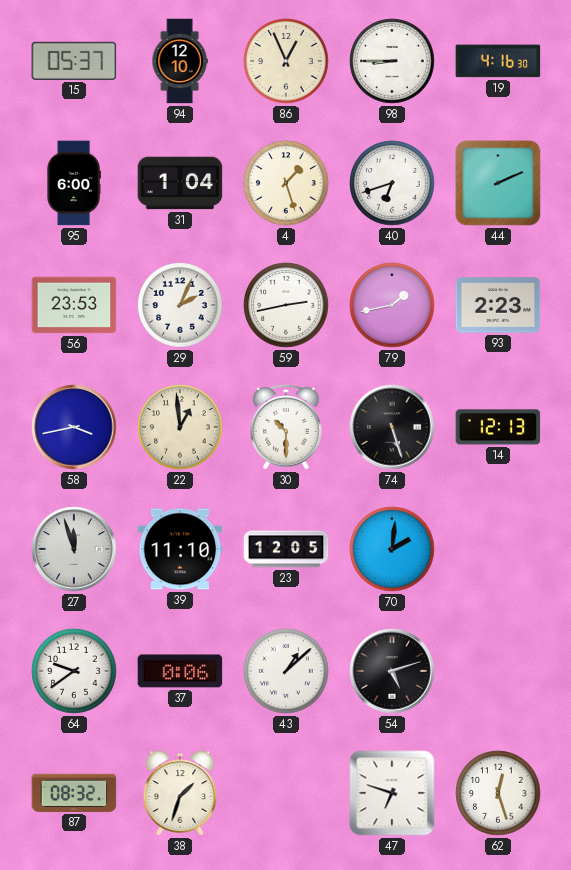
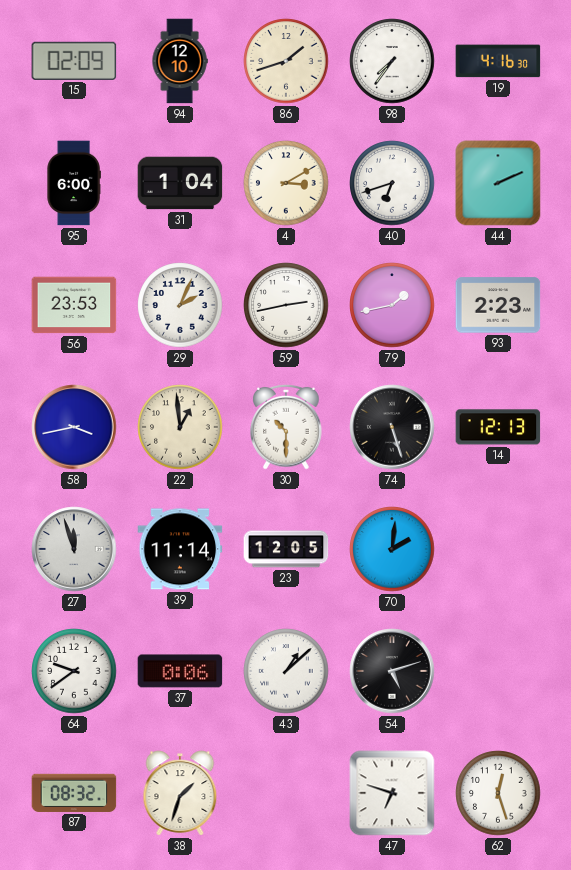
15: 05:37 -> 02:09
86: 12:56 -> 1:42
98: 8:45 -> 7:36
4: 1:27 -> 3:10
39: 11:10 -> 11:14
